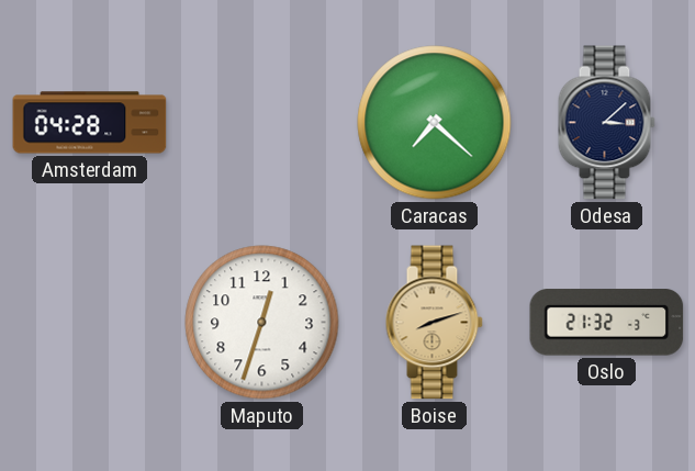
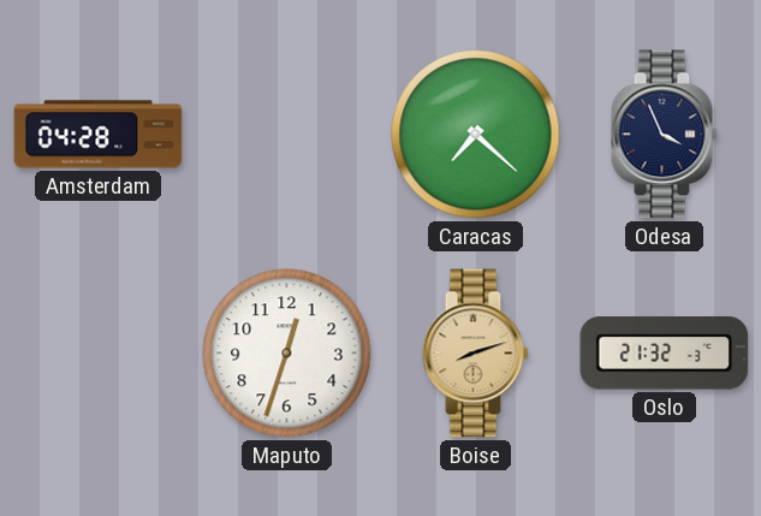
Odesa: 3:08 -> 3:56
